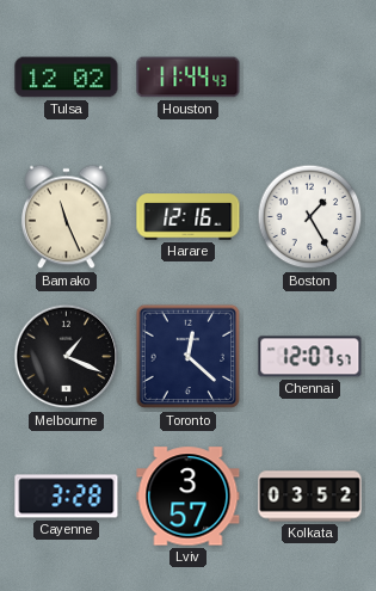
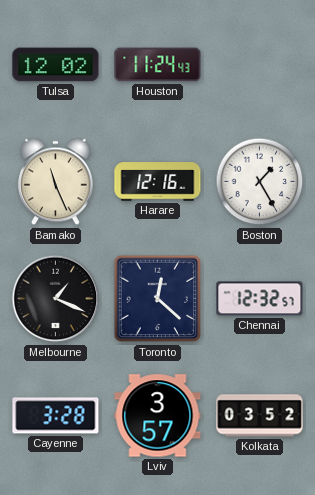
Houston: 11:44 -> 11:24
Chennai: 12:07 -> 12:32
